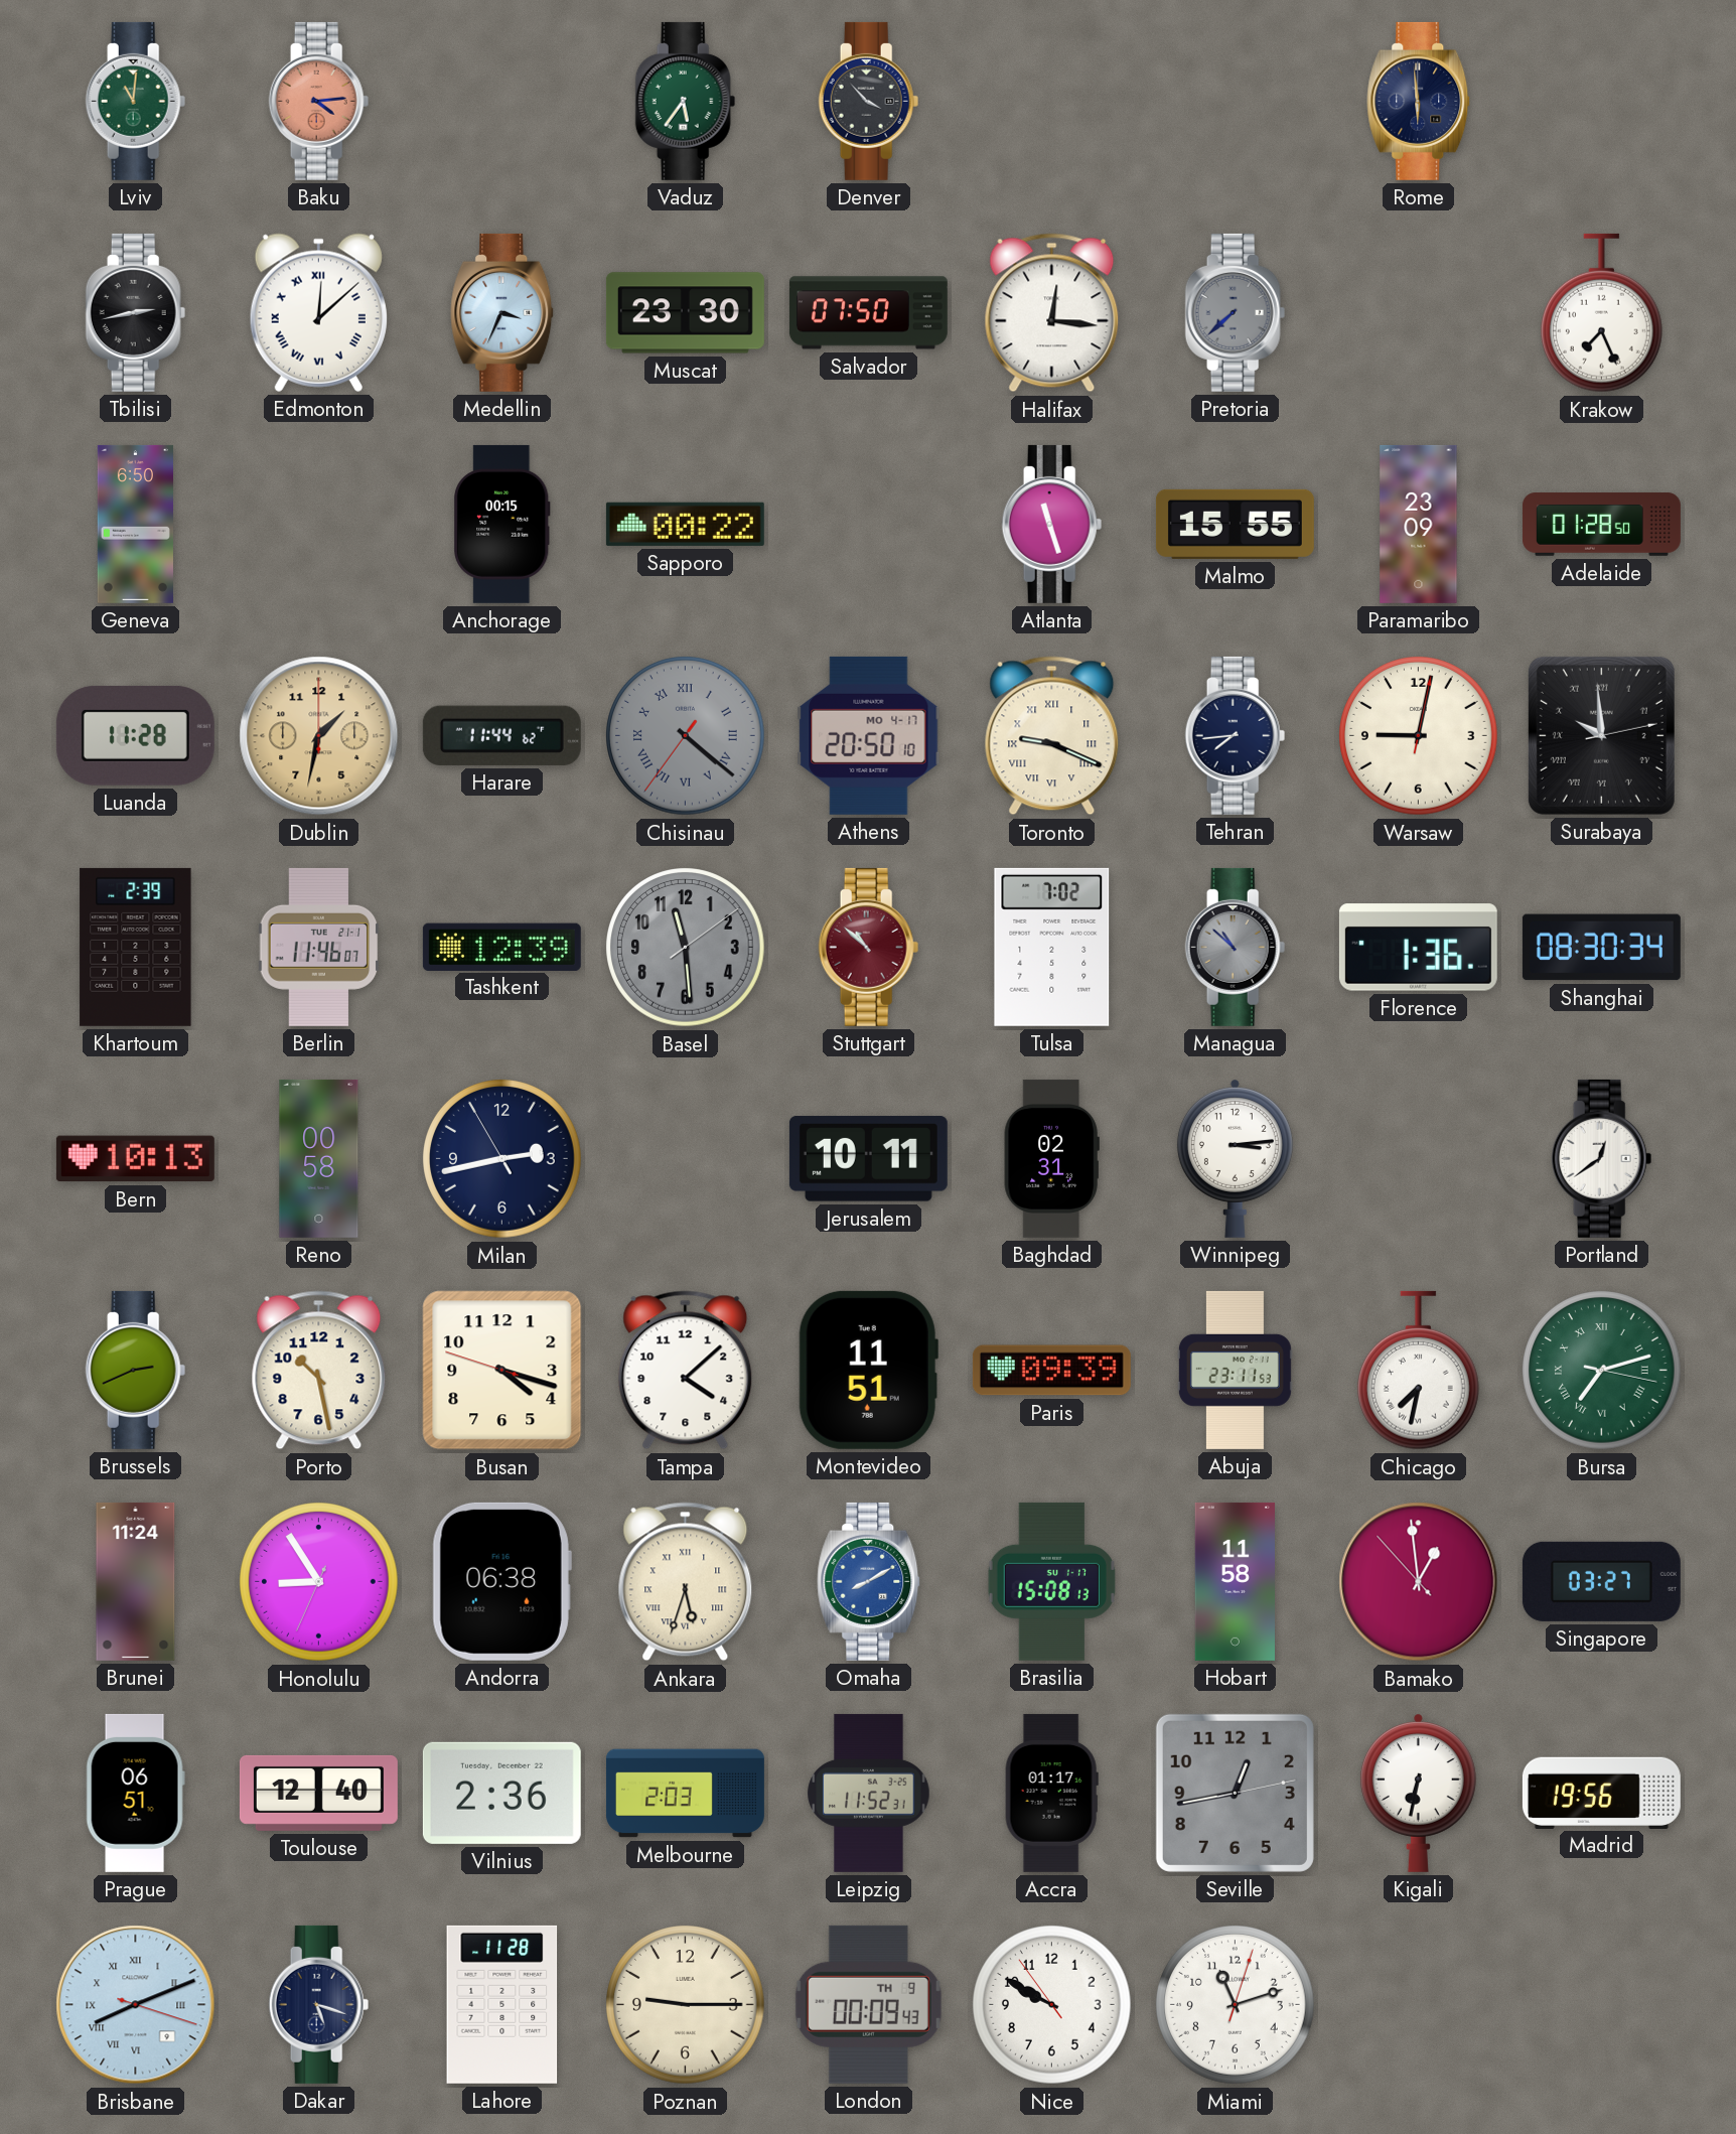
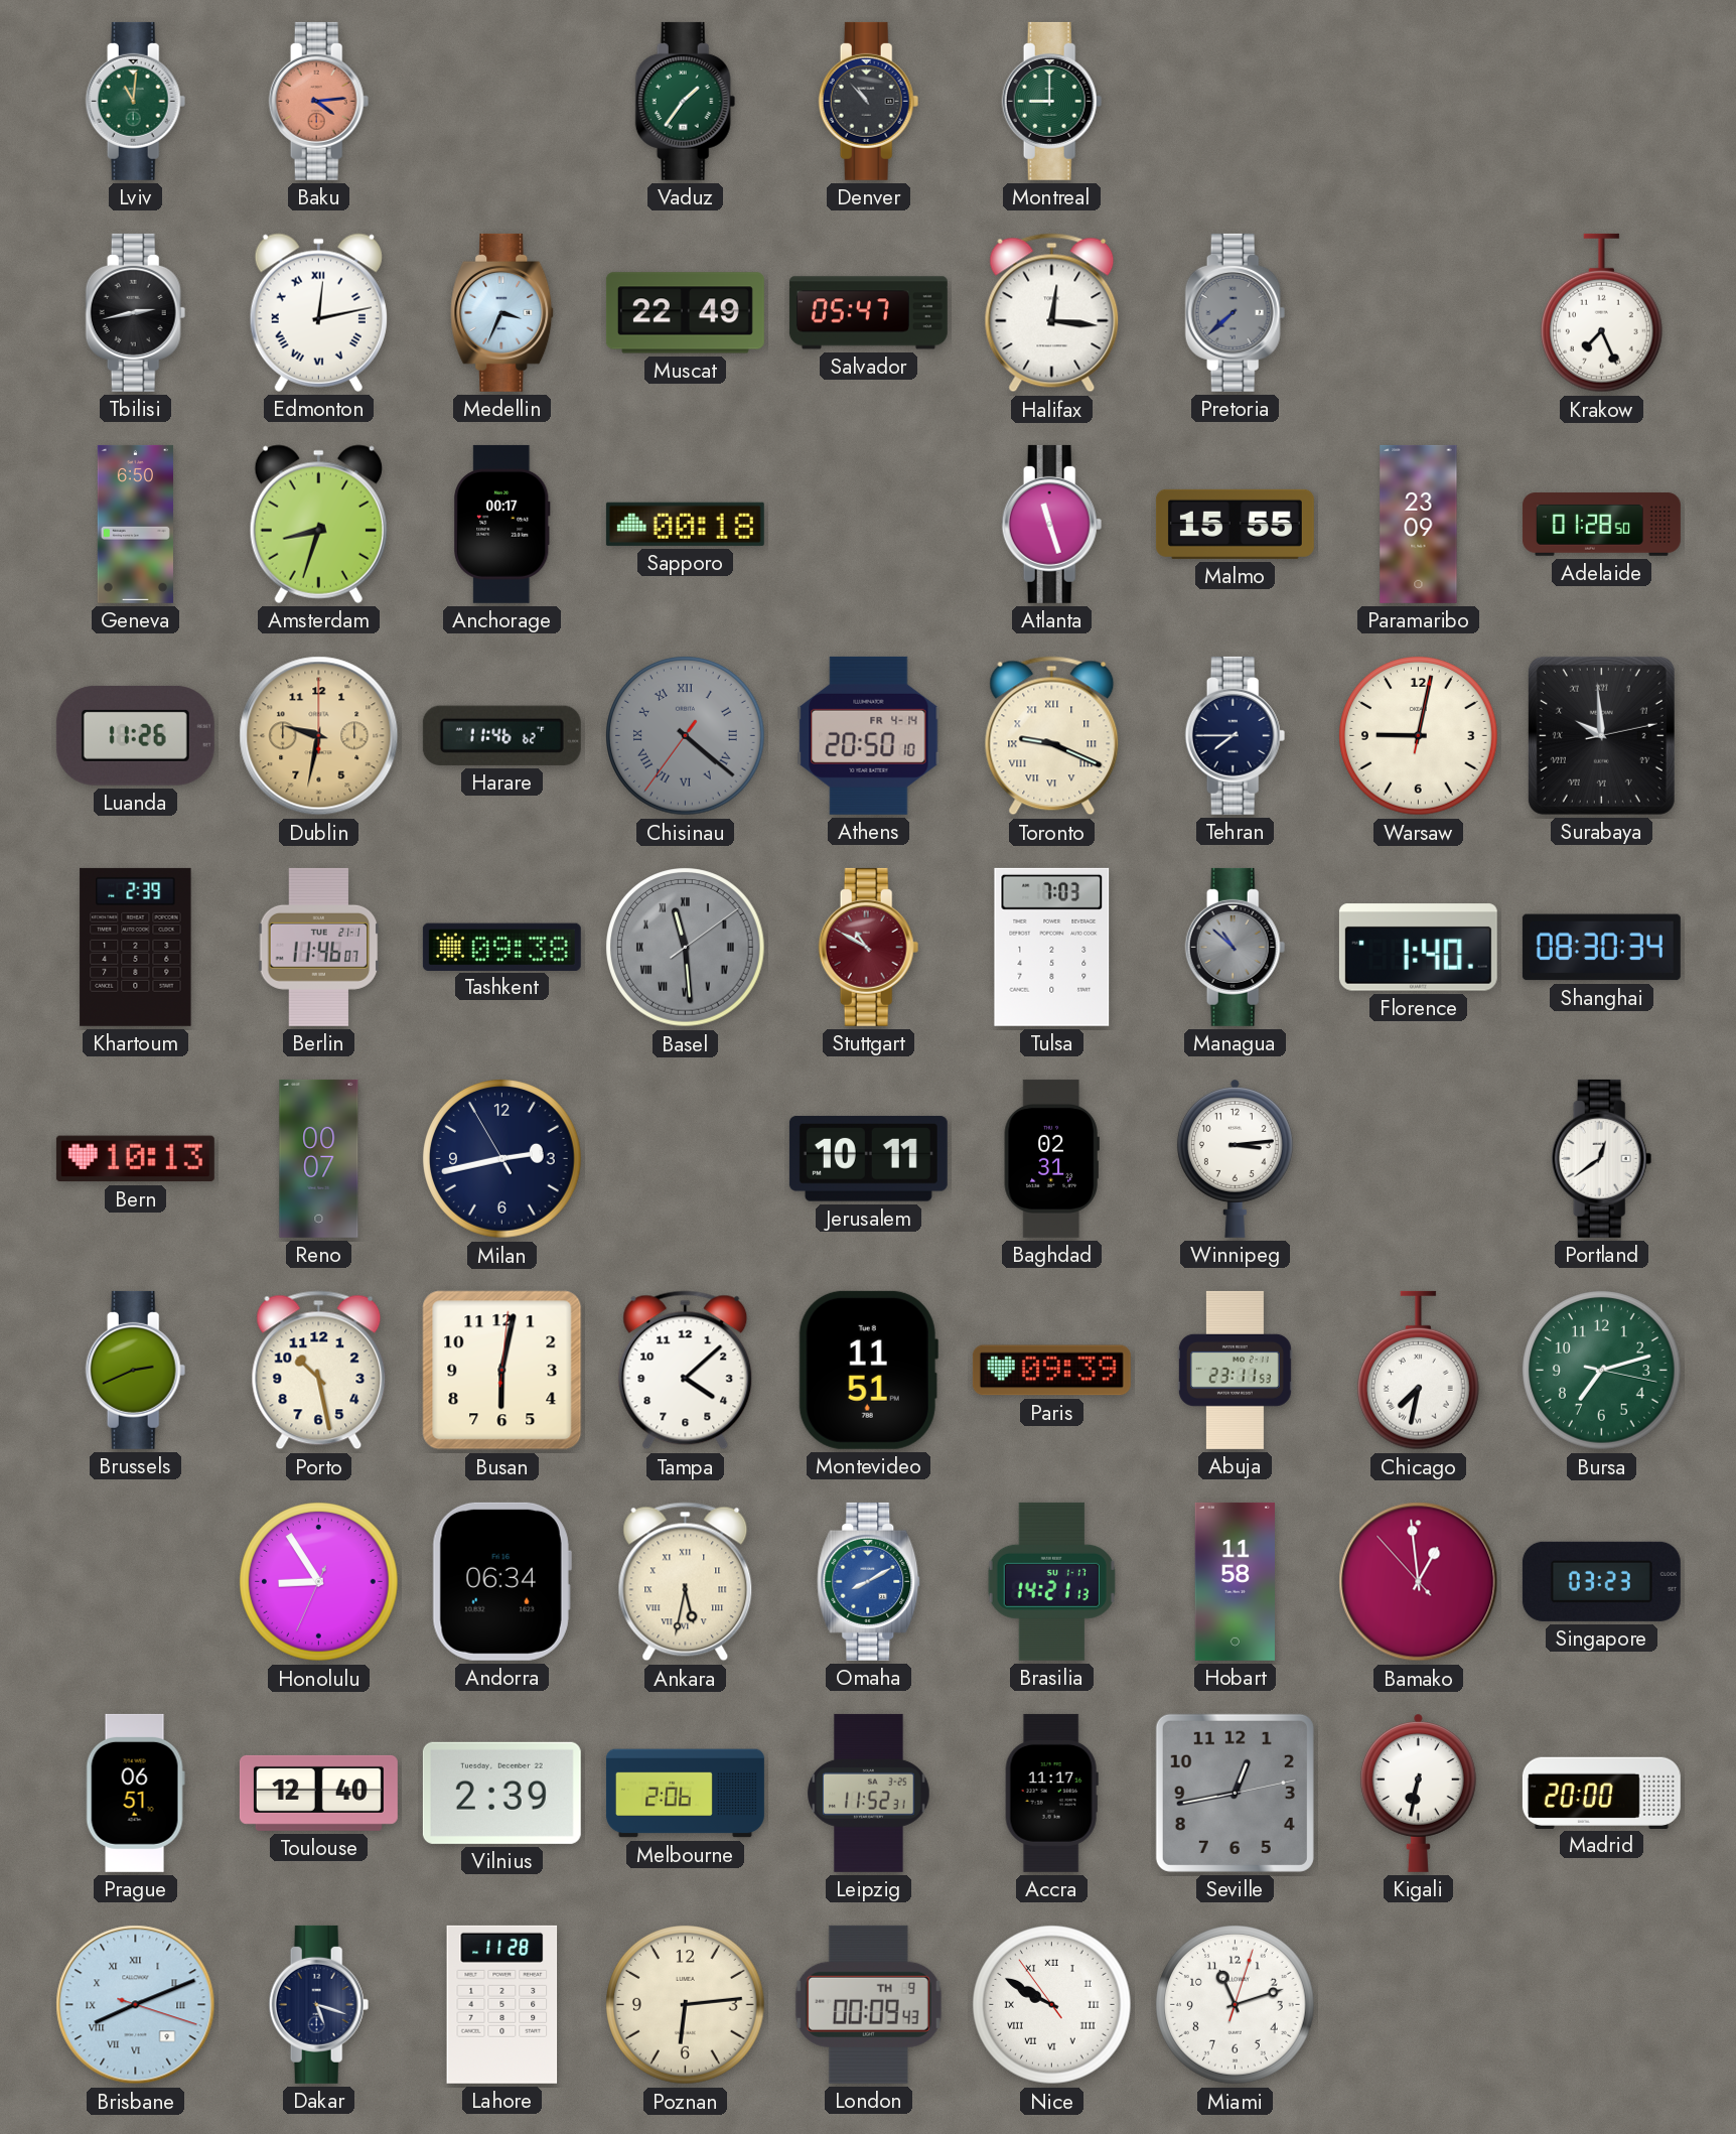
Vaduz: 5:36 -> 1:36
Denver: 3:53 -> 10:53
Montreal: none -> 9:00
Rome: 5:59 -> none
Edmonton: 12:08 -> 12:13
Muscat: 23:30 -> 22:49
Salvador: 07:50 -> 05:47
Amsterdam: none -> 8:33
Anchorage: 00:15 -> 00:17
Sapporo: 00:22 -> 00:18
Luanda: 11:28 -> 11:26
Dublin: 1:32 -> 9:32
Harare: 11:44 -> 11:46
Athens date: MO 4-17 -> FR 4-14
Tehran: 7:44 -> 7:45
Tashkent: 12:39 -> 09:38
Basel numerals: Arabic -> Roman
Stuttgart: 10:52 -> 10:50
Tulsa: 7:02 -> 7:03
Florence: 1:36 -> 1:40
Reno: 00:58 -> 00:07
Busan: 4:17 -> 6:02
Bursa numerals: Roman -> Arabic
Brunei: 11:24 -> none
Andorra: 06:38 -> 06:34
Ankara: 5:33 -> 5:32
Brasilia: 15:08 -> 14:21
Singapore: 03:27 -> 03:23
Vilnius: 2:36 -> 2:39
Melbourne: 2:03 -> 2:06
Accra: 01:17 -> 11:17
Madrid: 19:56 -> 20:00
Poznan: 9:15 -> 6:14
Nice numerals: Arabic -> Roman
